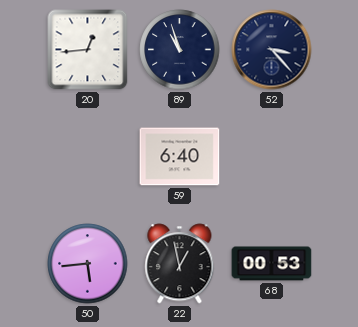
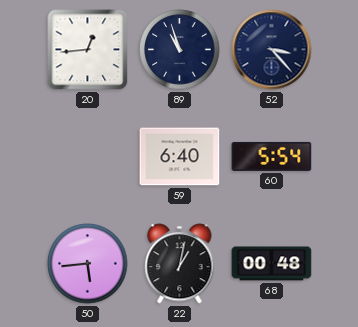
60: none -> 5:54
22: 12:58 -> 1:02
68: 00:53 -> 00:48
